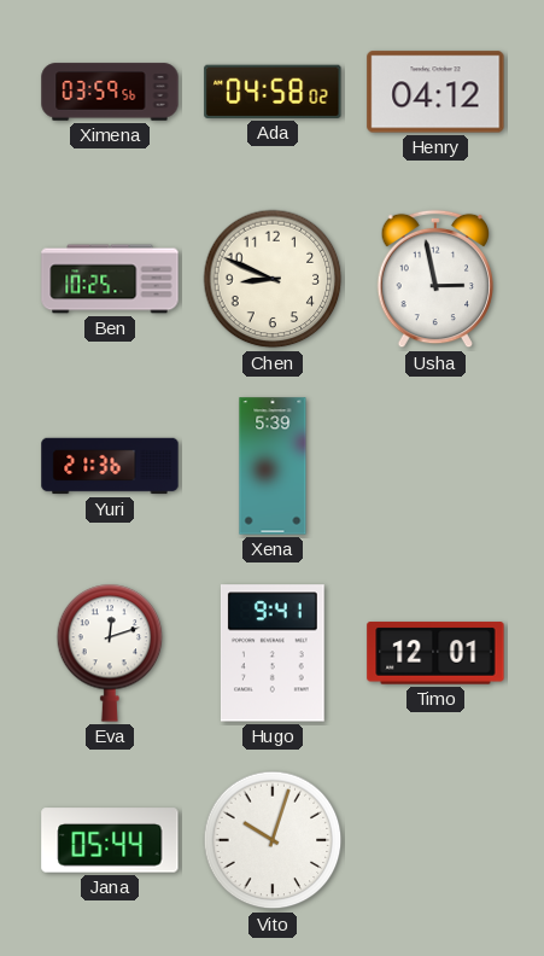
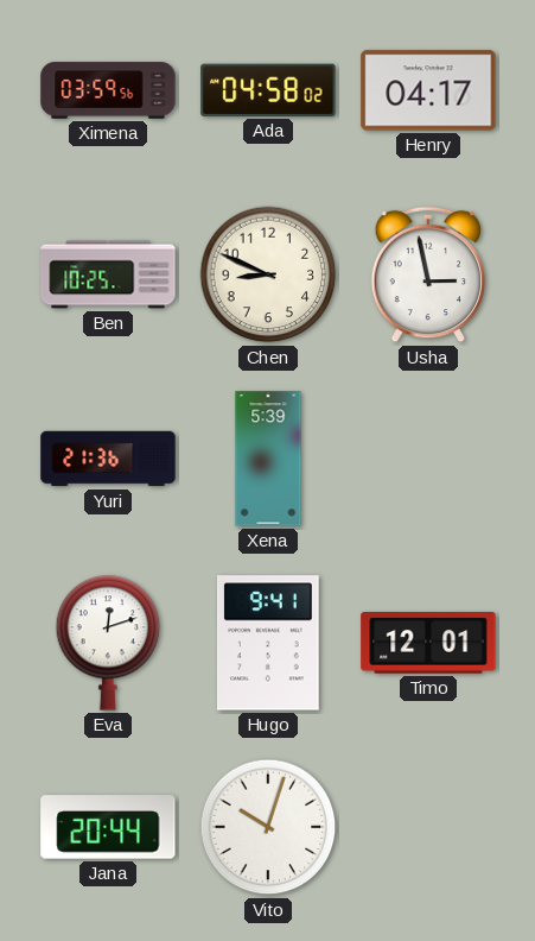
Henry: 04:12 -> 04:17
Jana: 05:44 -> 20:44
